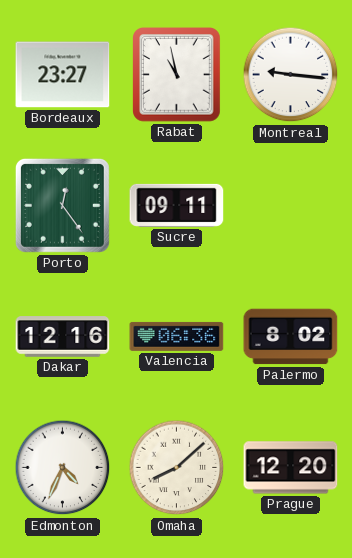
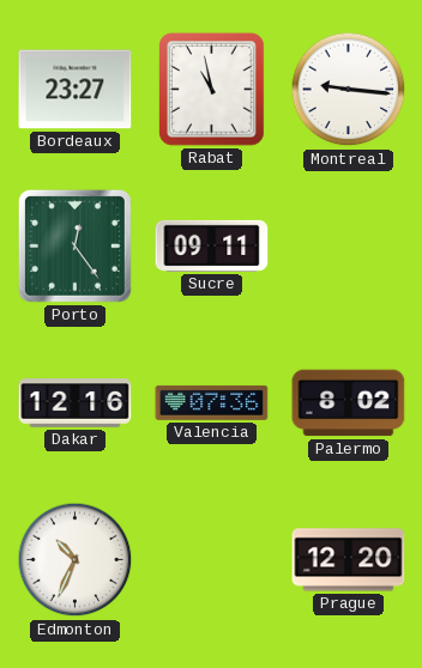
Valencia: 06:36 -> 07:36
Edmonton: 4:34 -> 10:34
Omaha: 8:08 -> none
